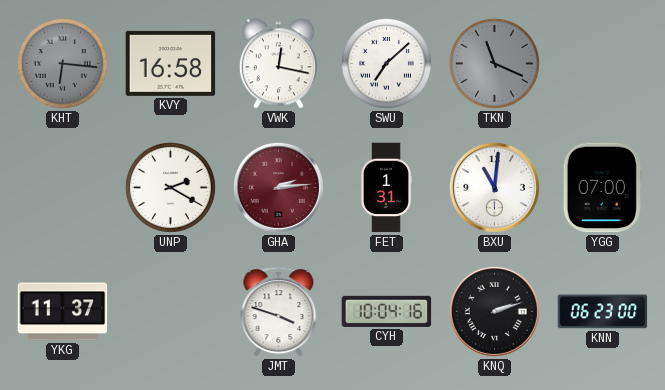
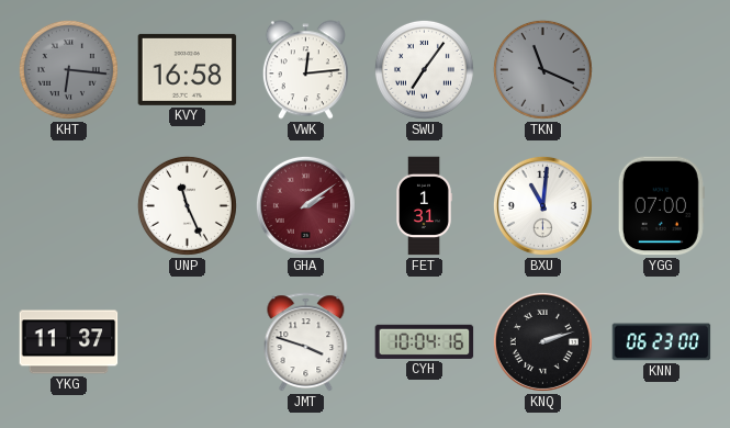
VWK: 12:17 -> 12:14
SWU: 7:08 -> 7:06
UNP: 2:20 -> 11:26
GHA: 2:14 -> 2:09
